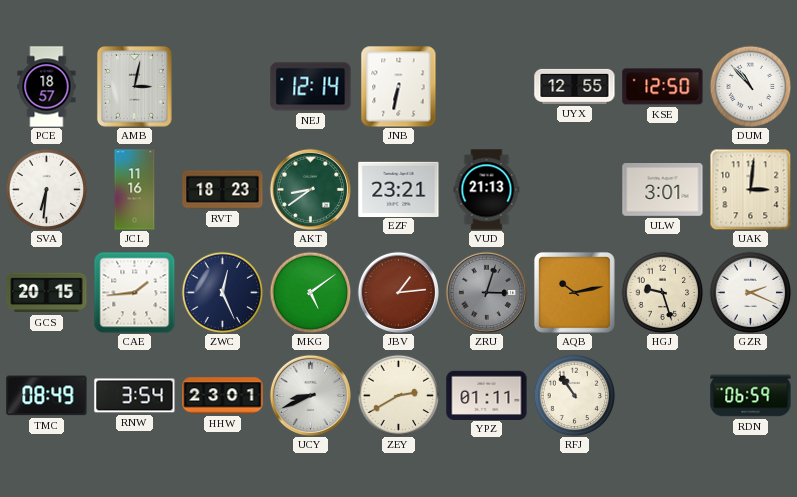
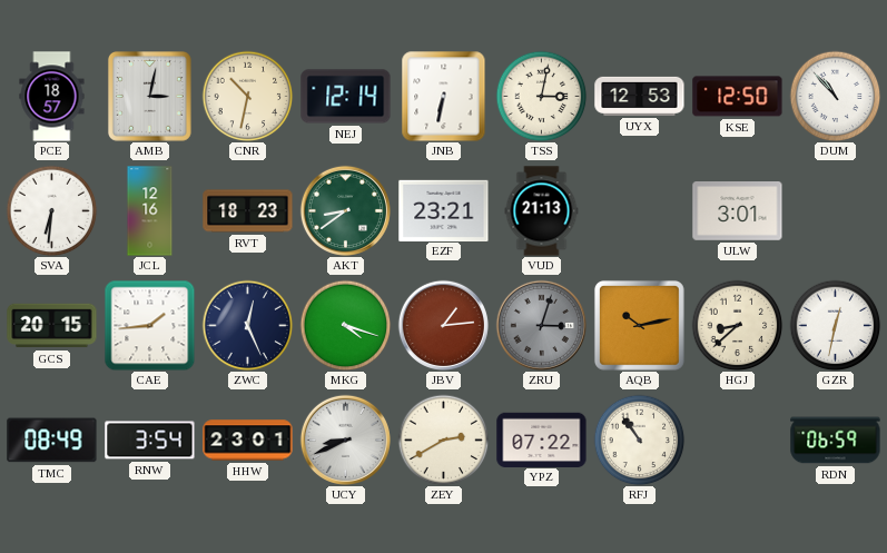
CNR: none -> 10:32
TSS: none -> 3:02
UYX: 12:55 -> 12:53
JCL: 11:16 -> 12:16
UAK: 3:01 -> none
MKG: 5:09 -> 4:18
HGJ: 9:27 -> 8:38
GZR: 2:19 -> 12:32
YPZ: 01:11 -> 07:22
